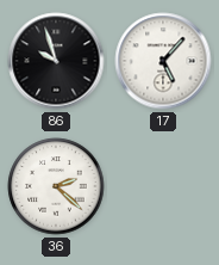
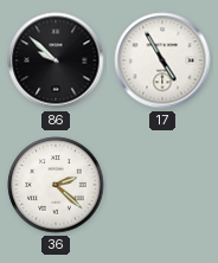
86: 9:57 -> 9:52
17: 5:07 -> 4:55
